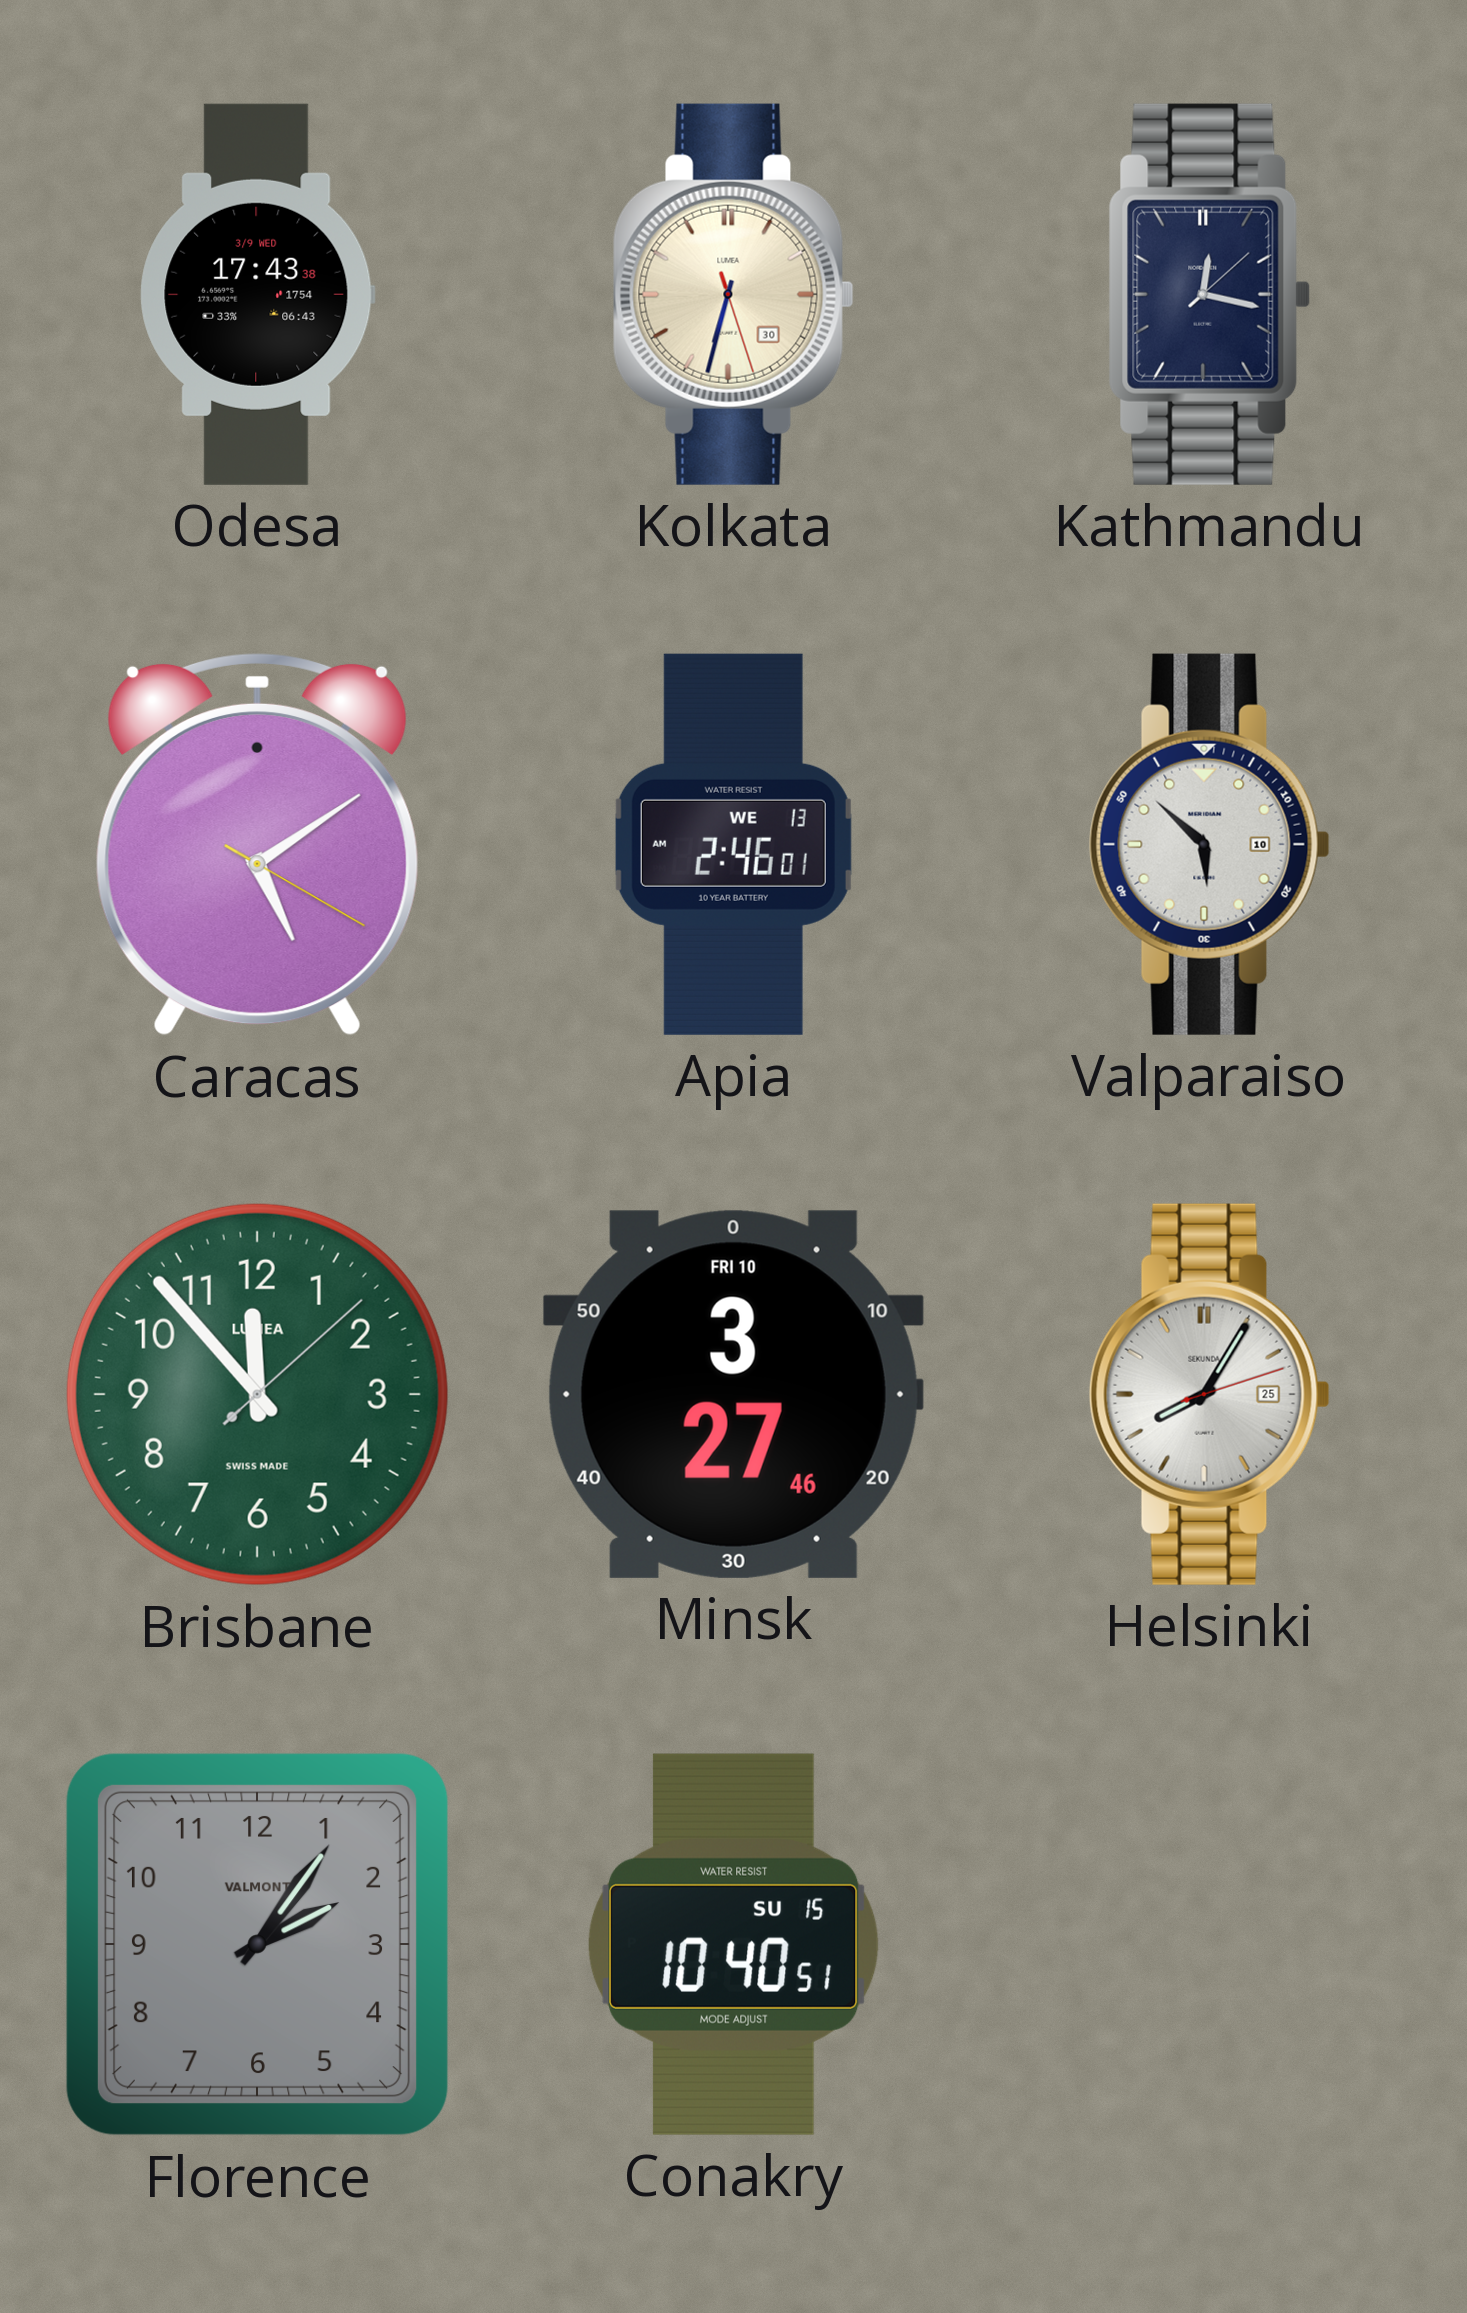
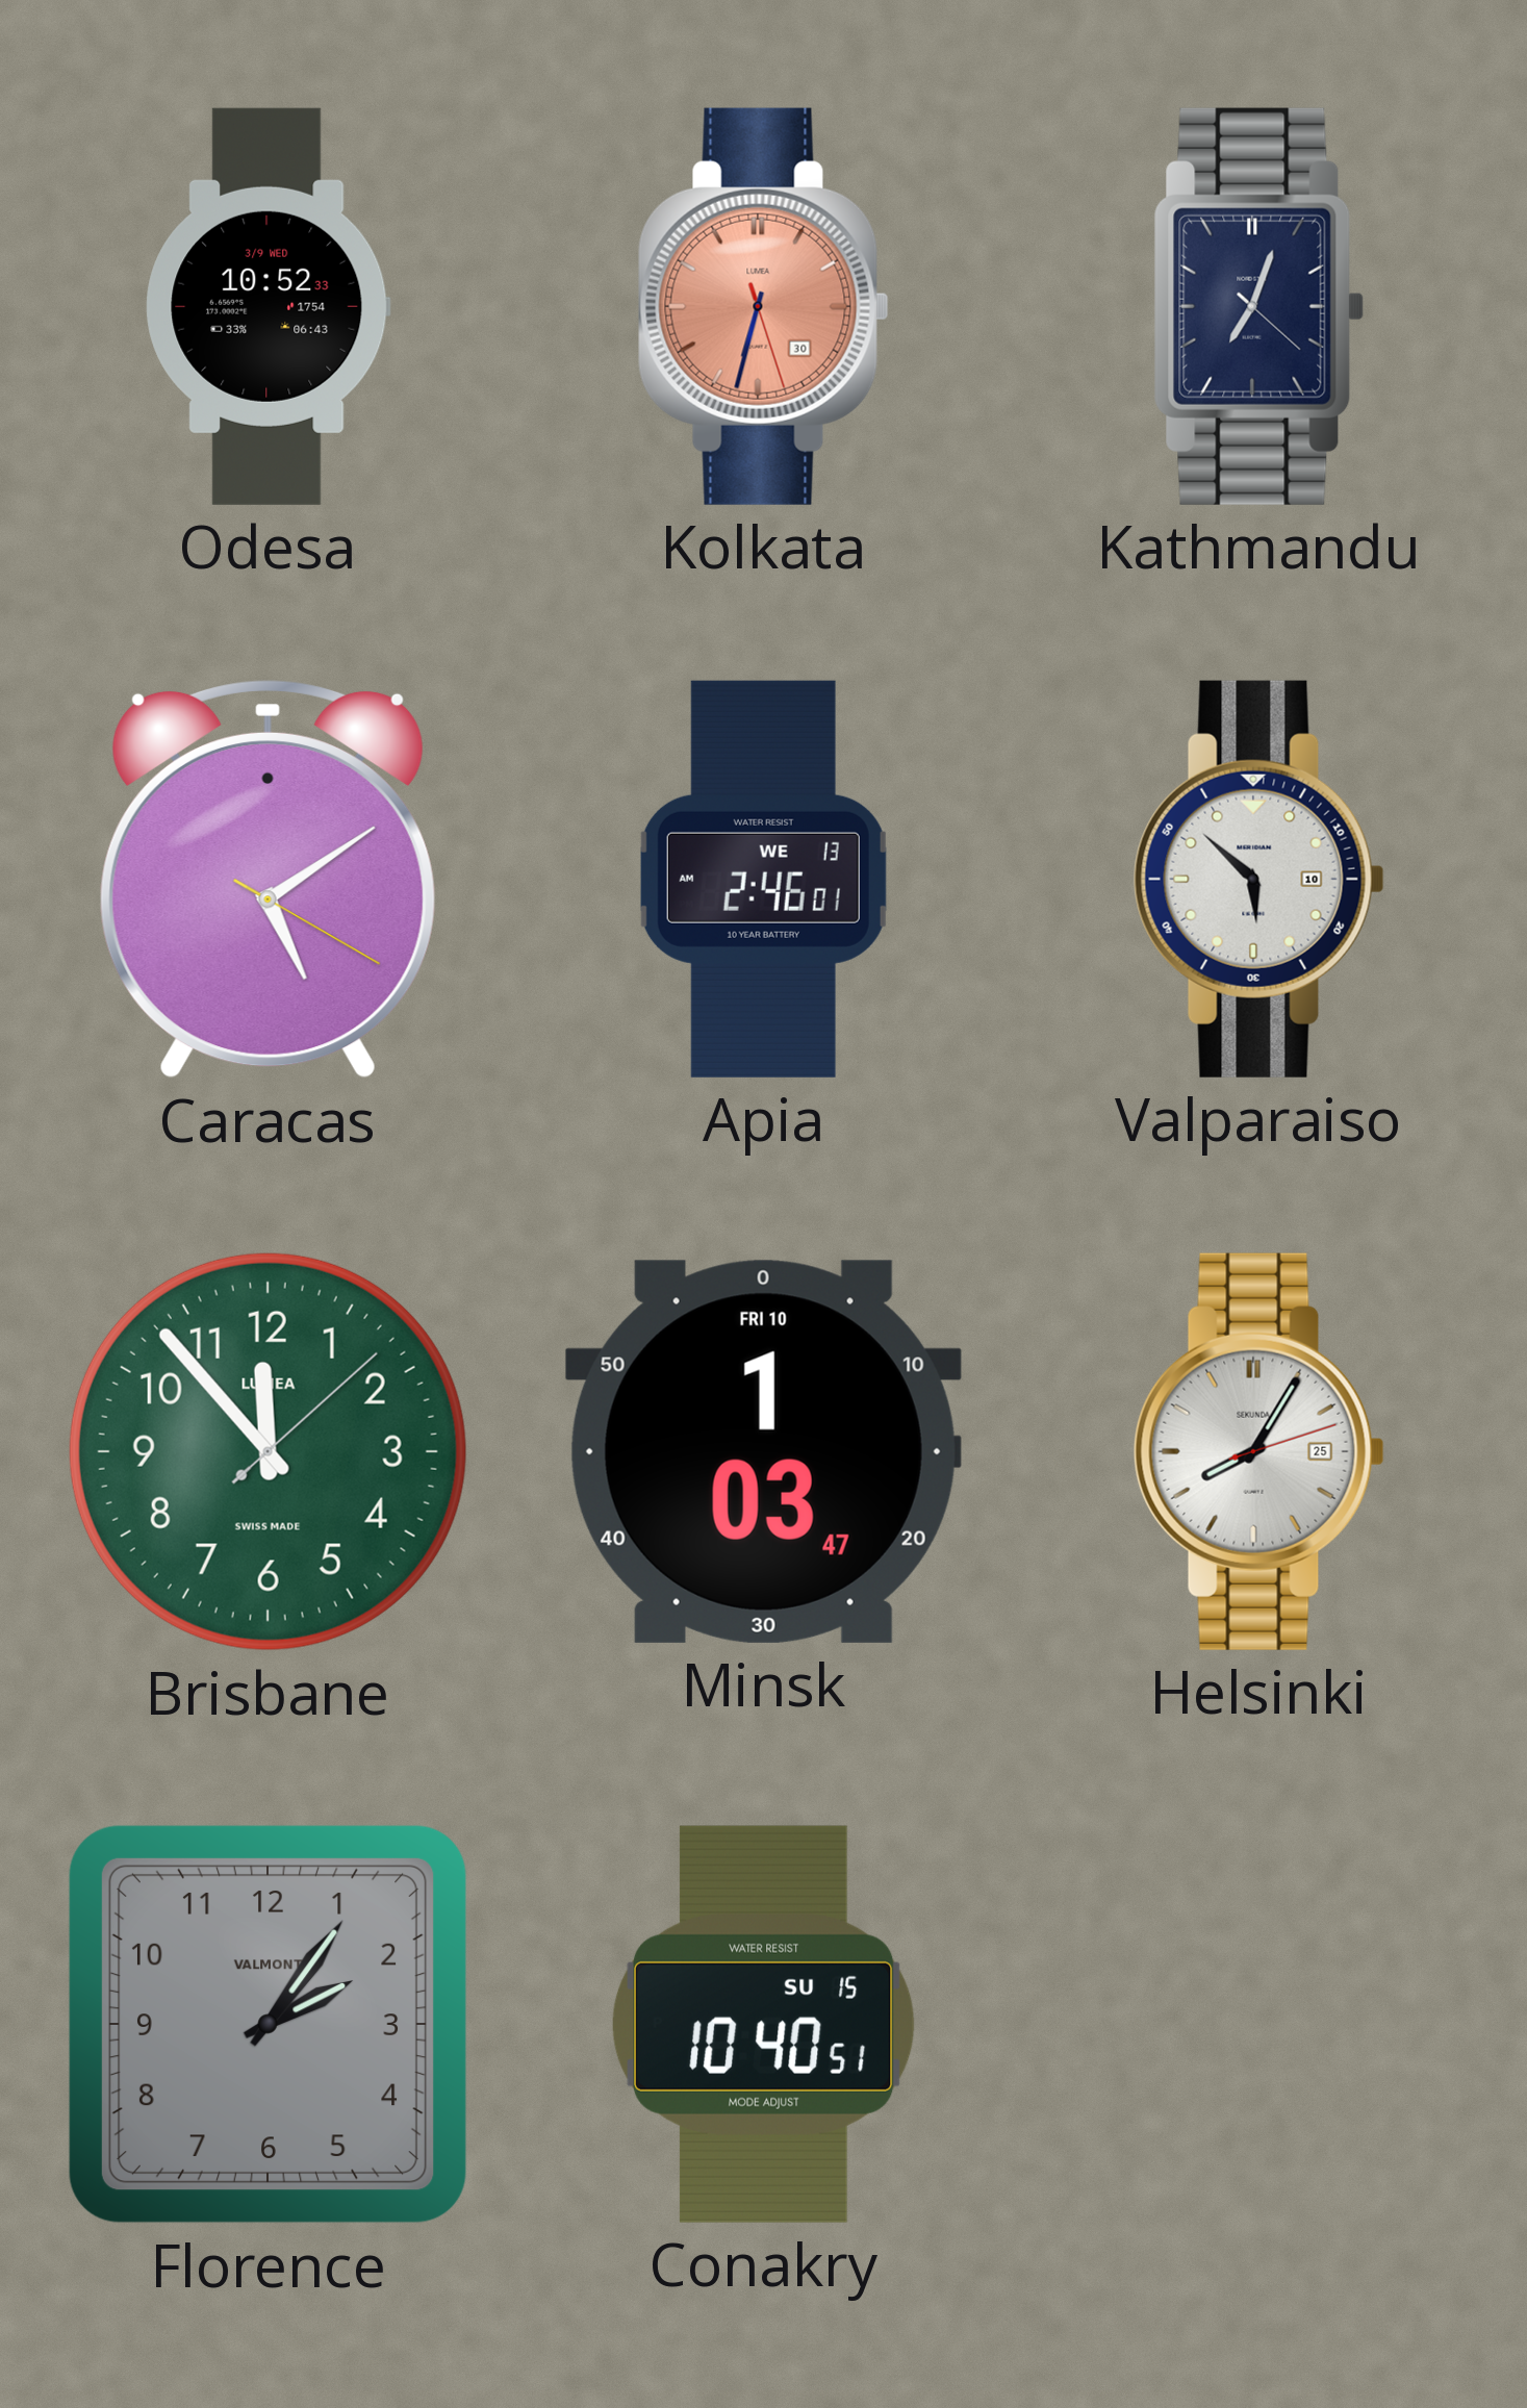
Odesa: 17:43 -> 10:52
Kolkata dial: cream -> salmon
Kathmandu: 12:17 -> 7:03
Minsk: 3:27 -> 1:03
